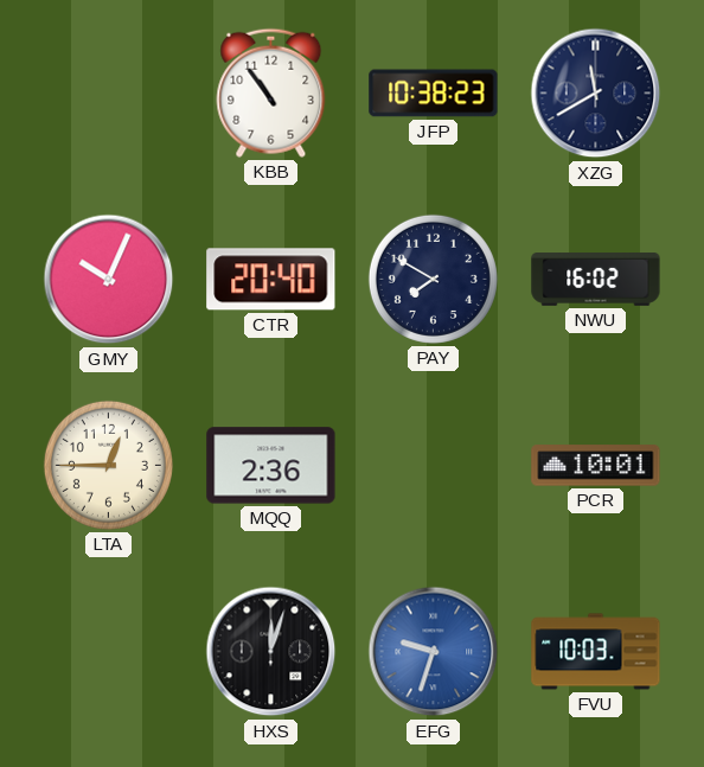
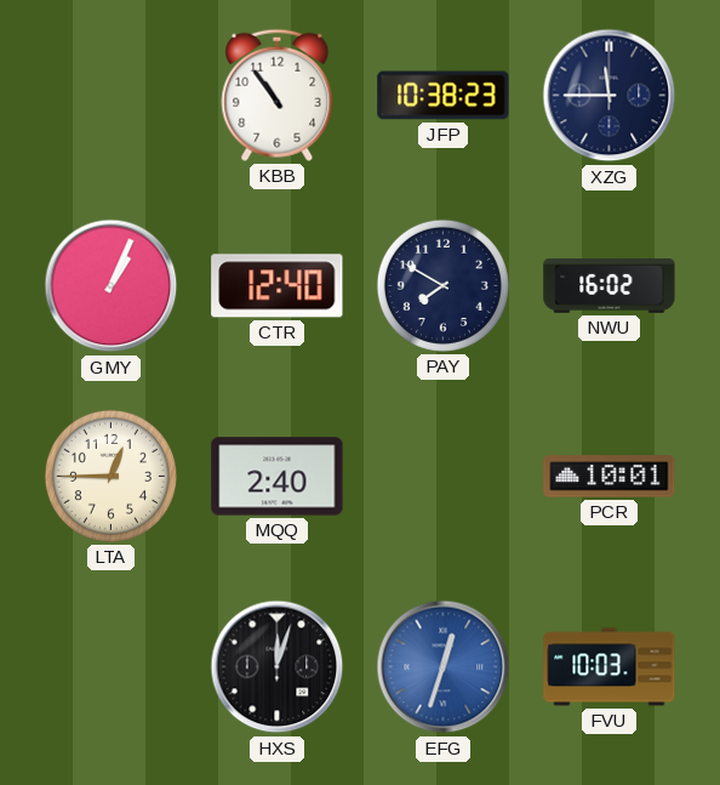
XZG: 11:40 -> 11:45
GMY: 10:04 -> 1:04
CTR: 20:40 -> 12:40
MQQ: 2:36 -> 2:40
EFG: 9:33 -> 12:33
